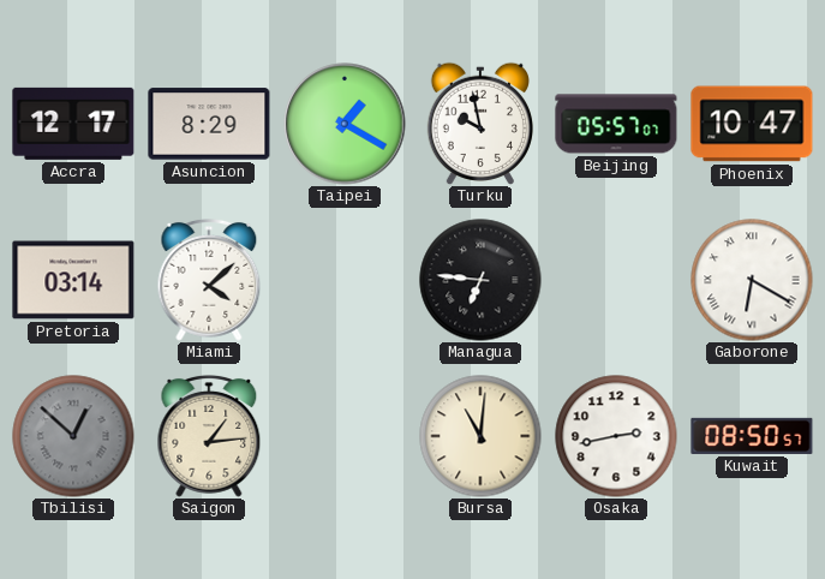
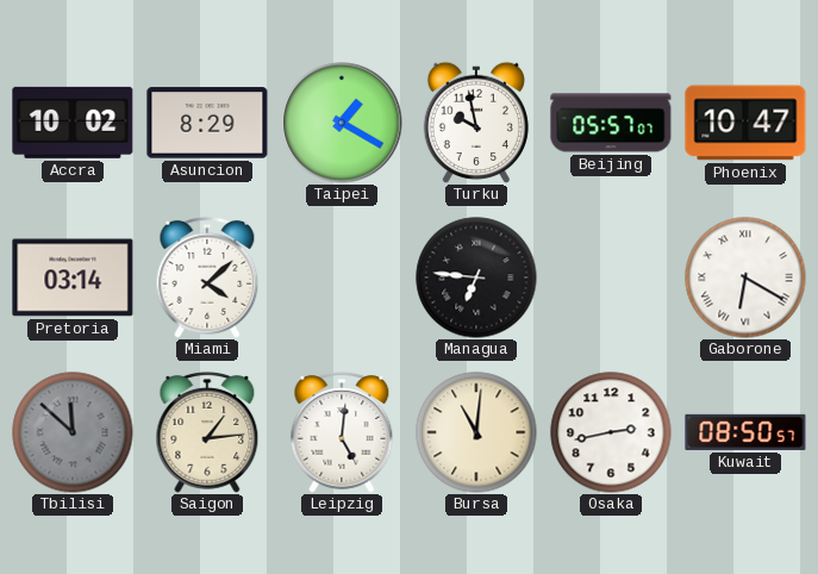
Accra: 12:17 -> 10:02
Tbilisi: 12:52 -> 11:52
Leipzig: none -> 5:01
